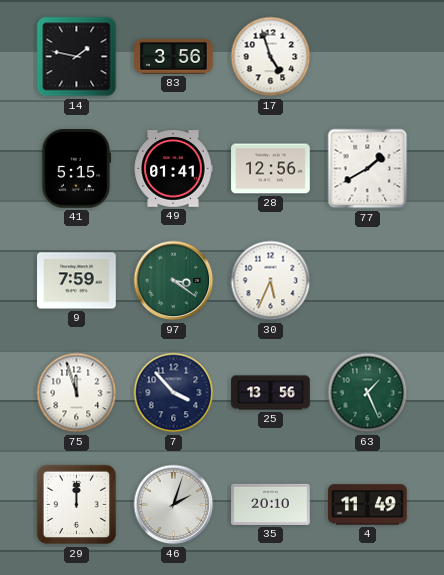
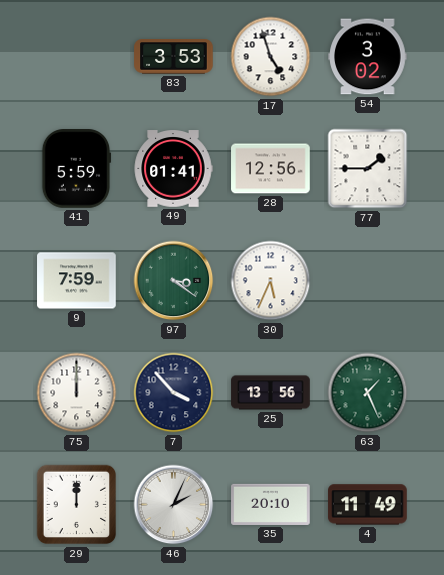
14: 1:47 -> none
83: 3:56 -> 3:53
54: none -> 3:02
41: 5:15 -> 5:59
77: 1:40 -> 1:45
75: 11:57 -> 12:00
46: 2:03 -> 2:04
